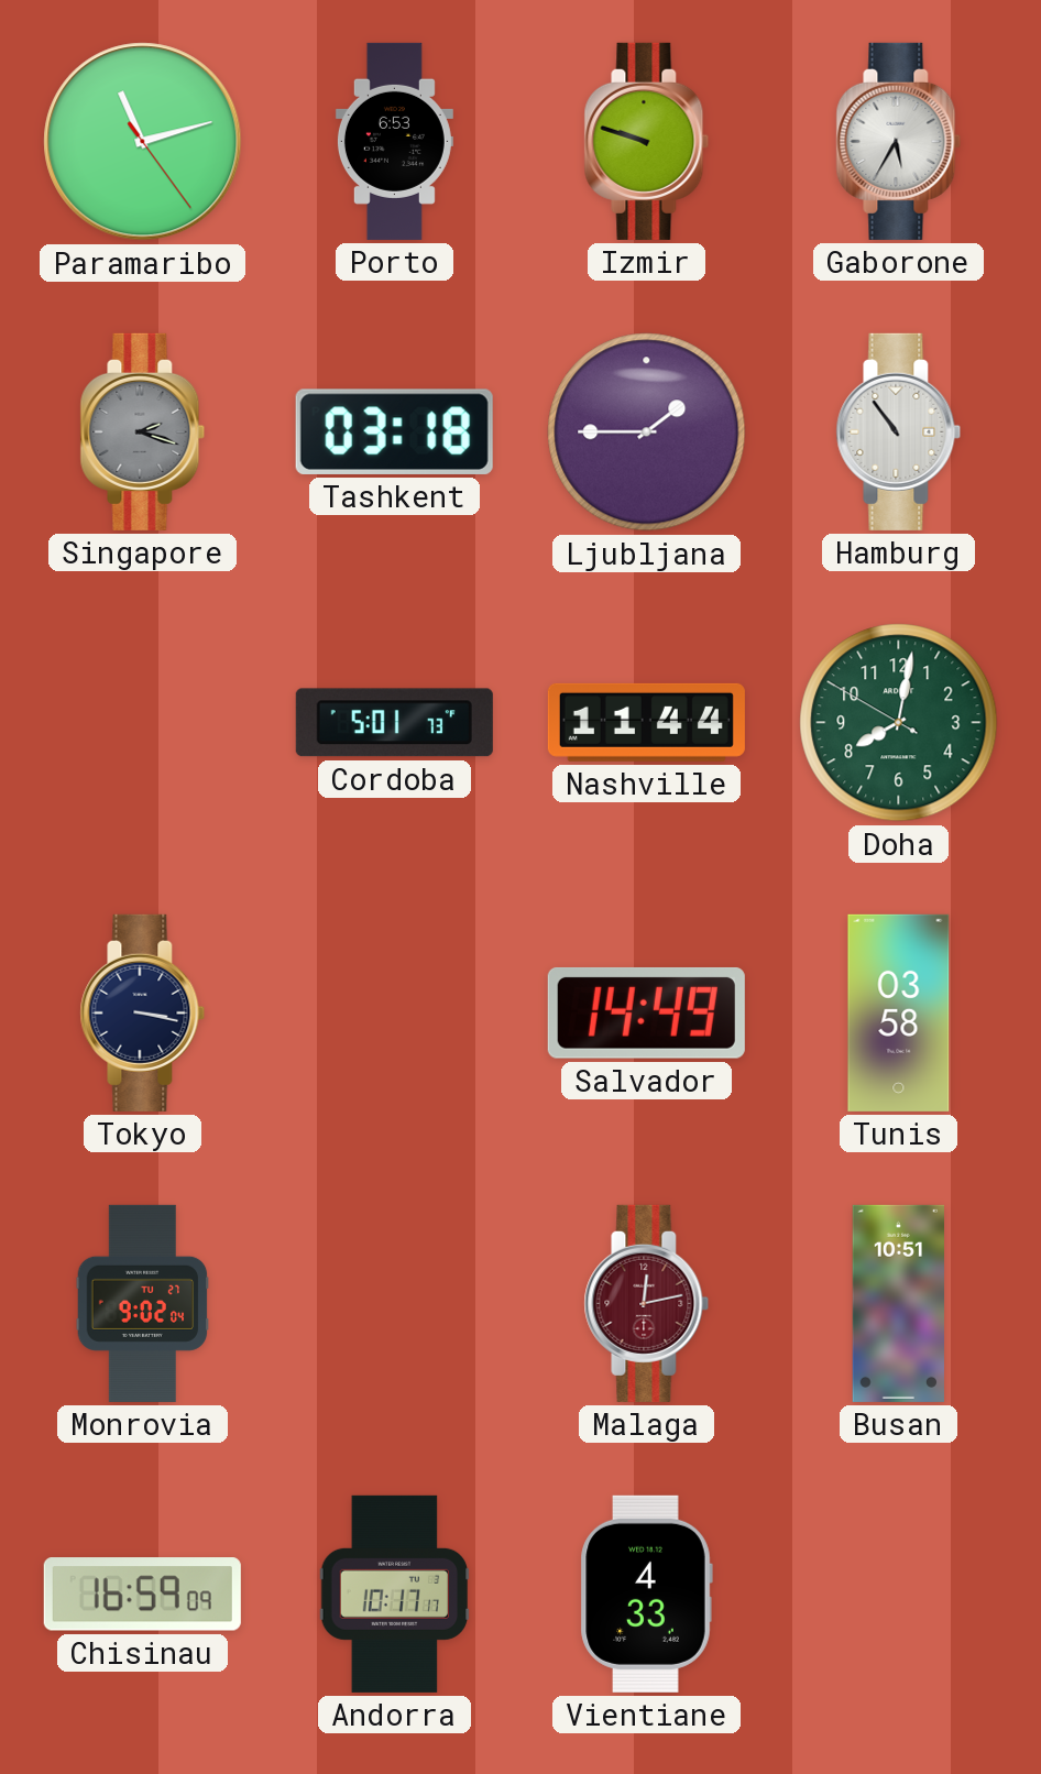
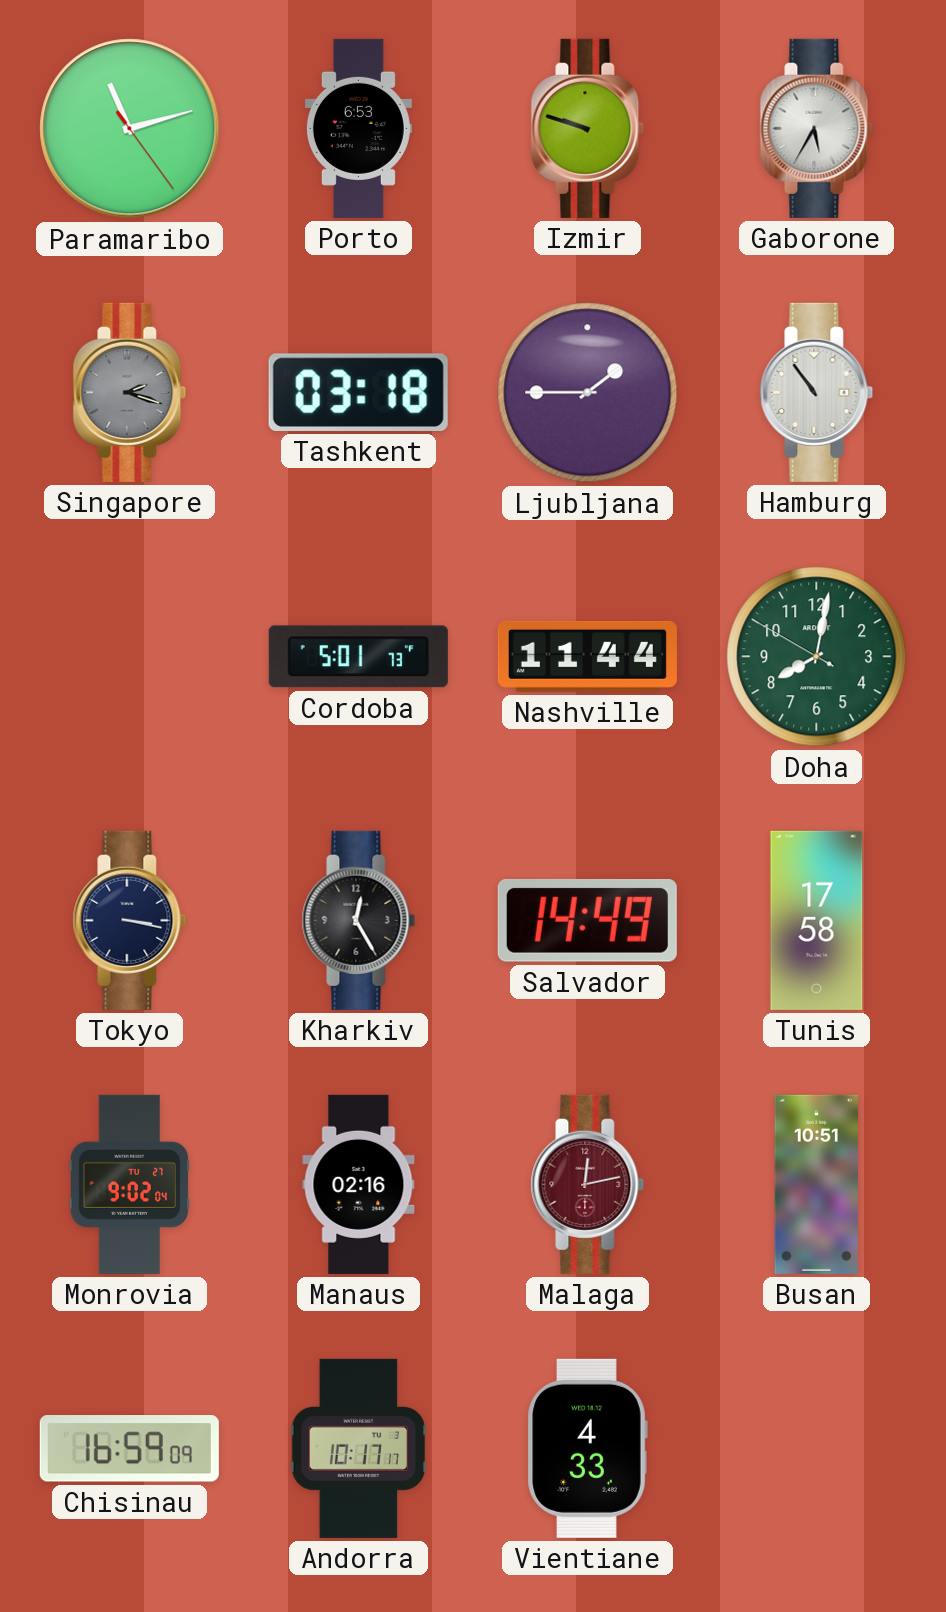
Kharkiv: none -> 12:25
Tunis: 03:58 -> 17:58
Manaus: none -> 02:16
